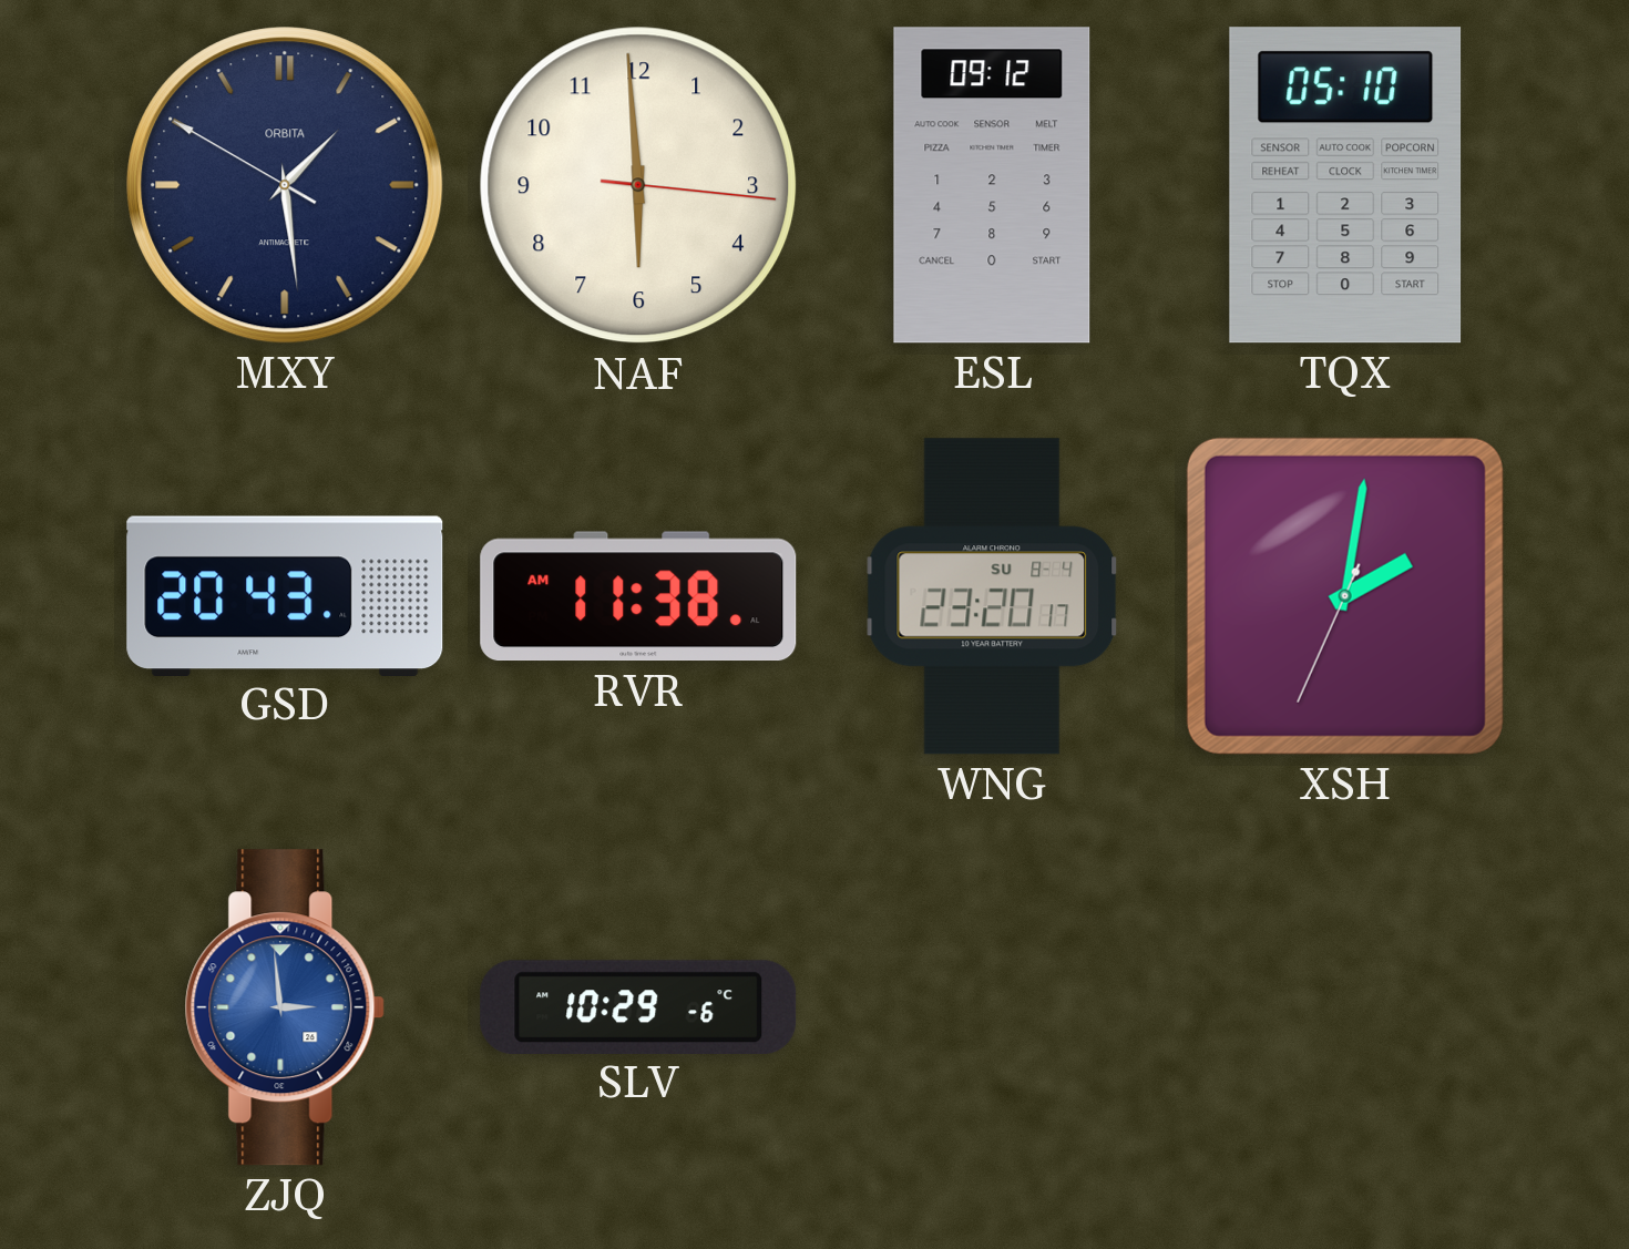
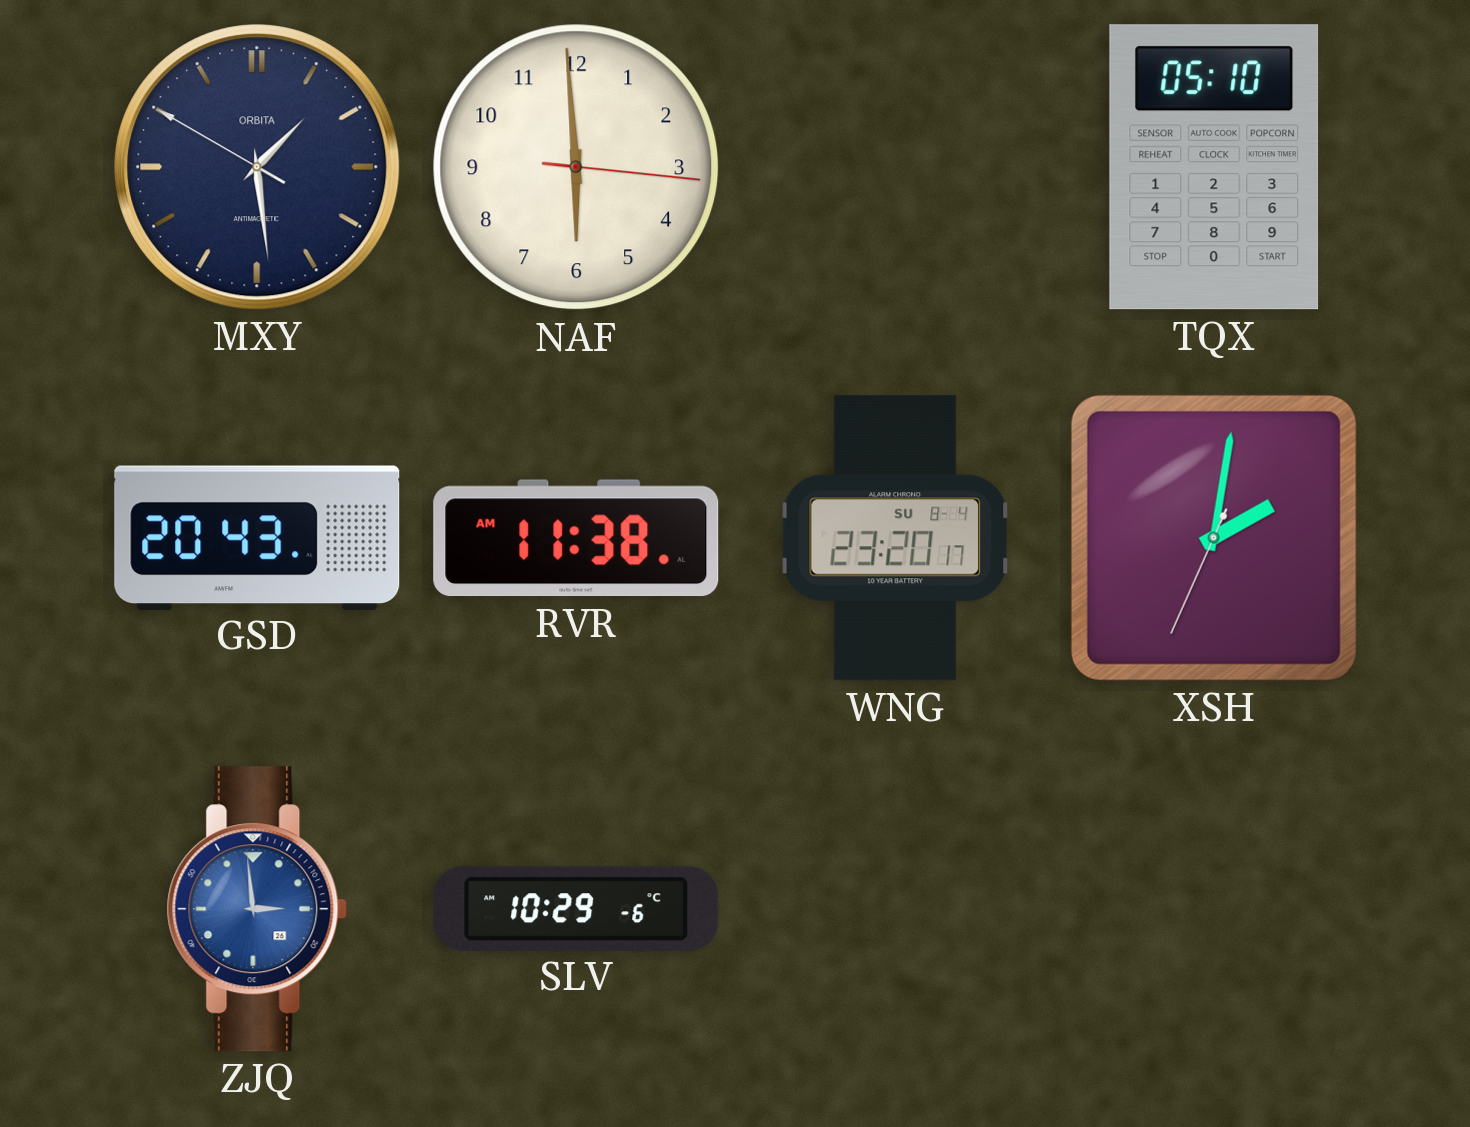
ESL: 09:12 -> none
